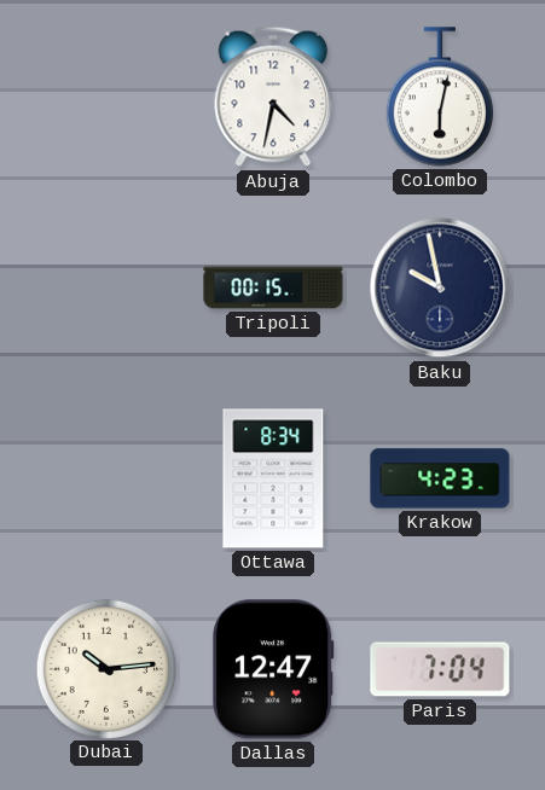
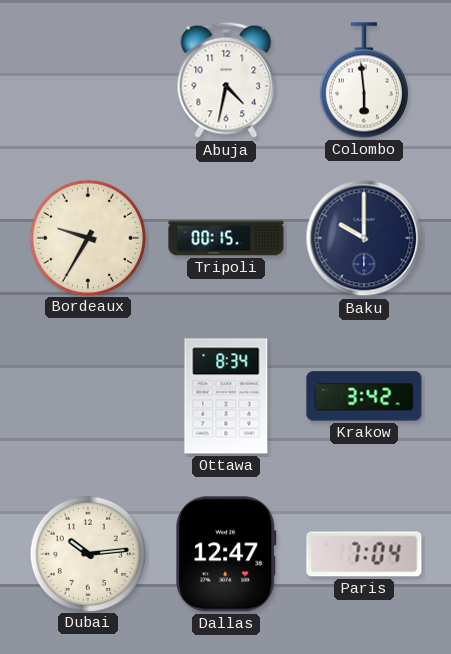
Colombo: 6:02 -> 5:59
Bordeaux: none -> 9:35
Baku: 9:58 -> 10:00
Krakow: 4:23 -> 3:42
